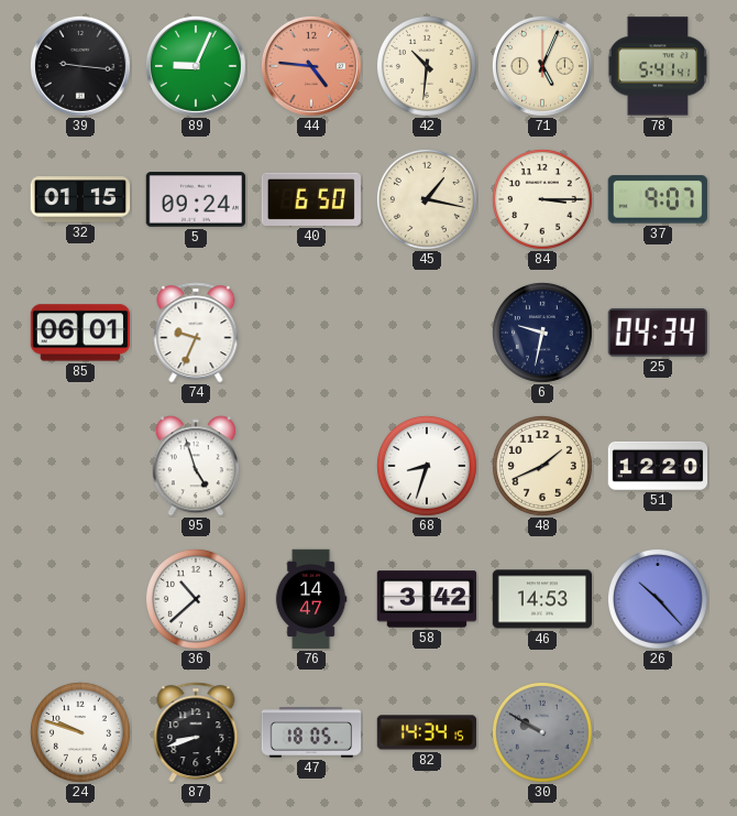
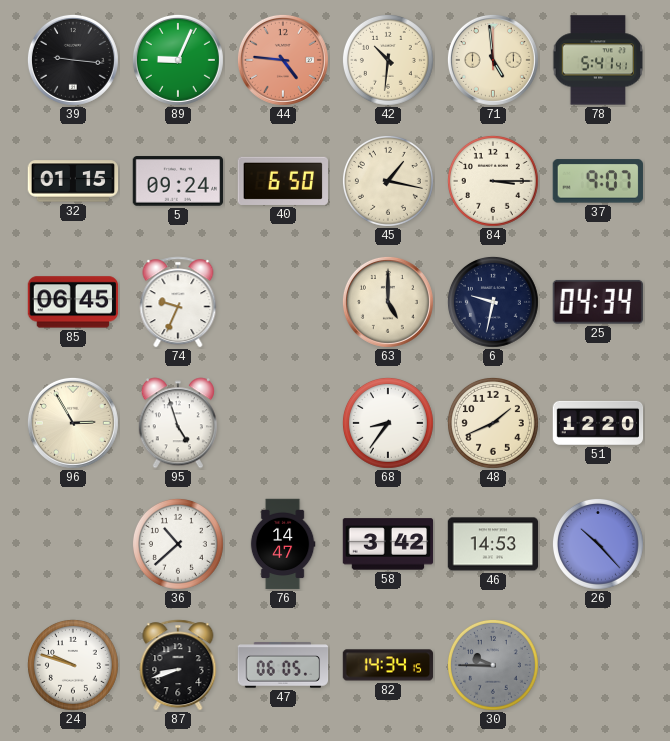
71: 5:04 -> 4:59
85: 06:01 -> 06:45
63: none -> 5:00
96: none -> 2:55
68: 8:33 -> 8:36
47: 18:05 -> 06:05
30: 9:50 -> 9:45
